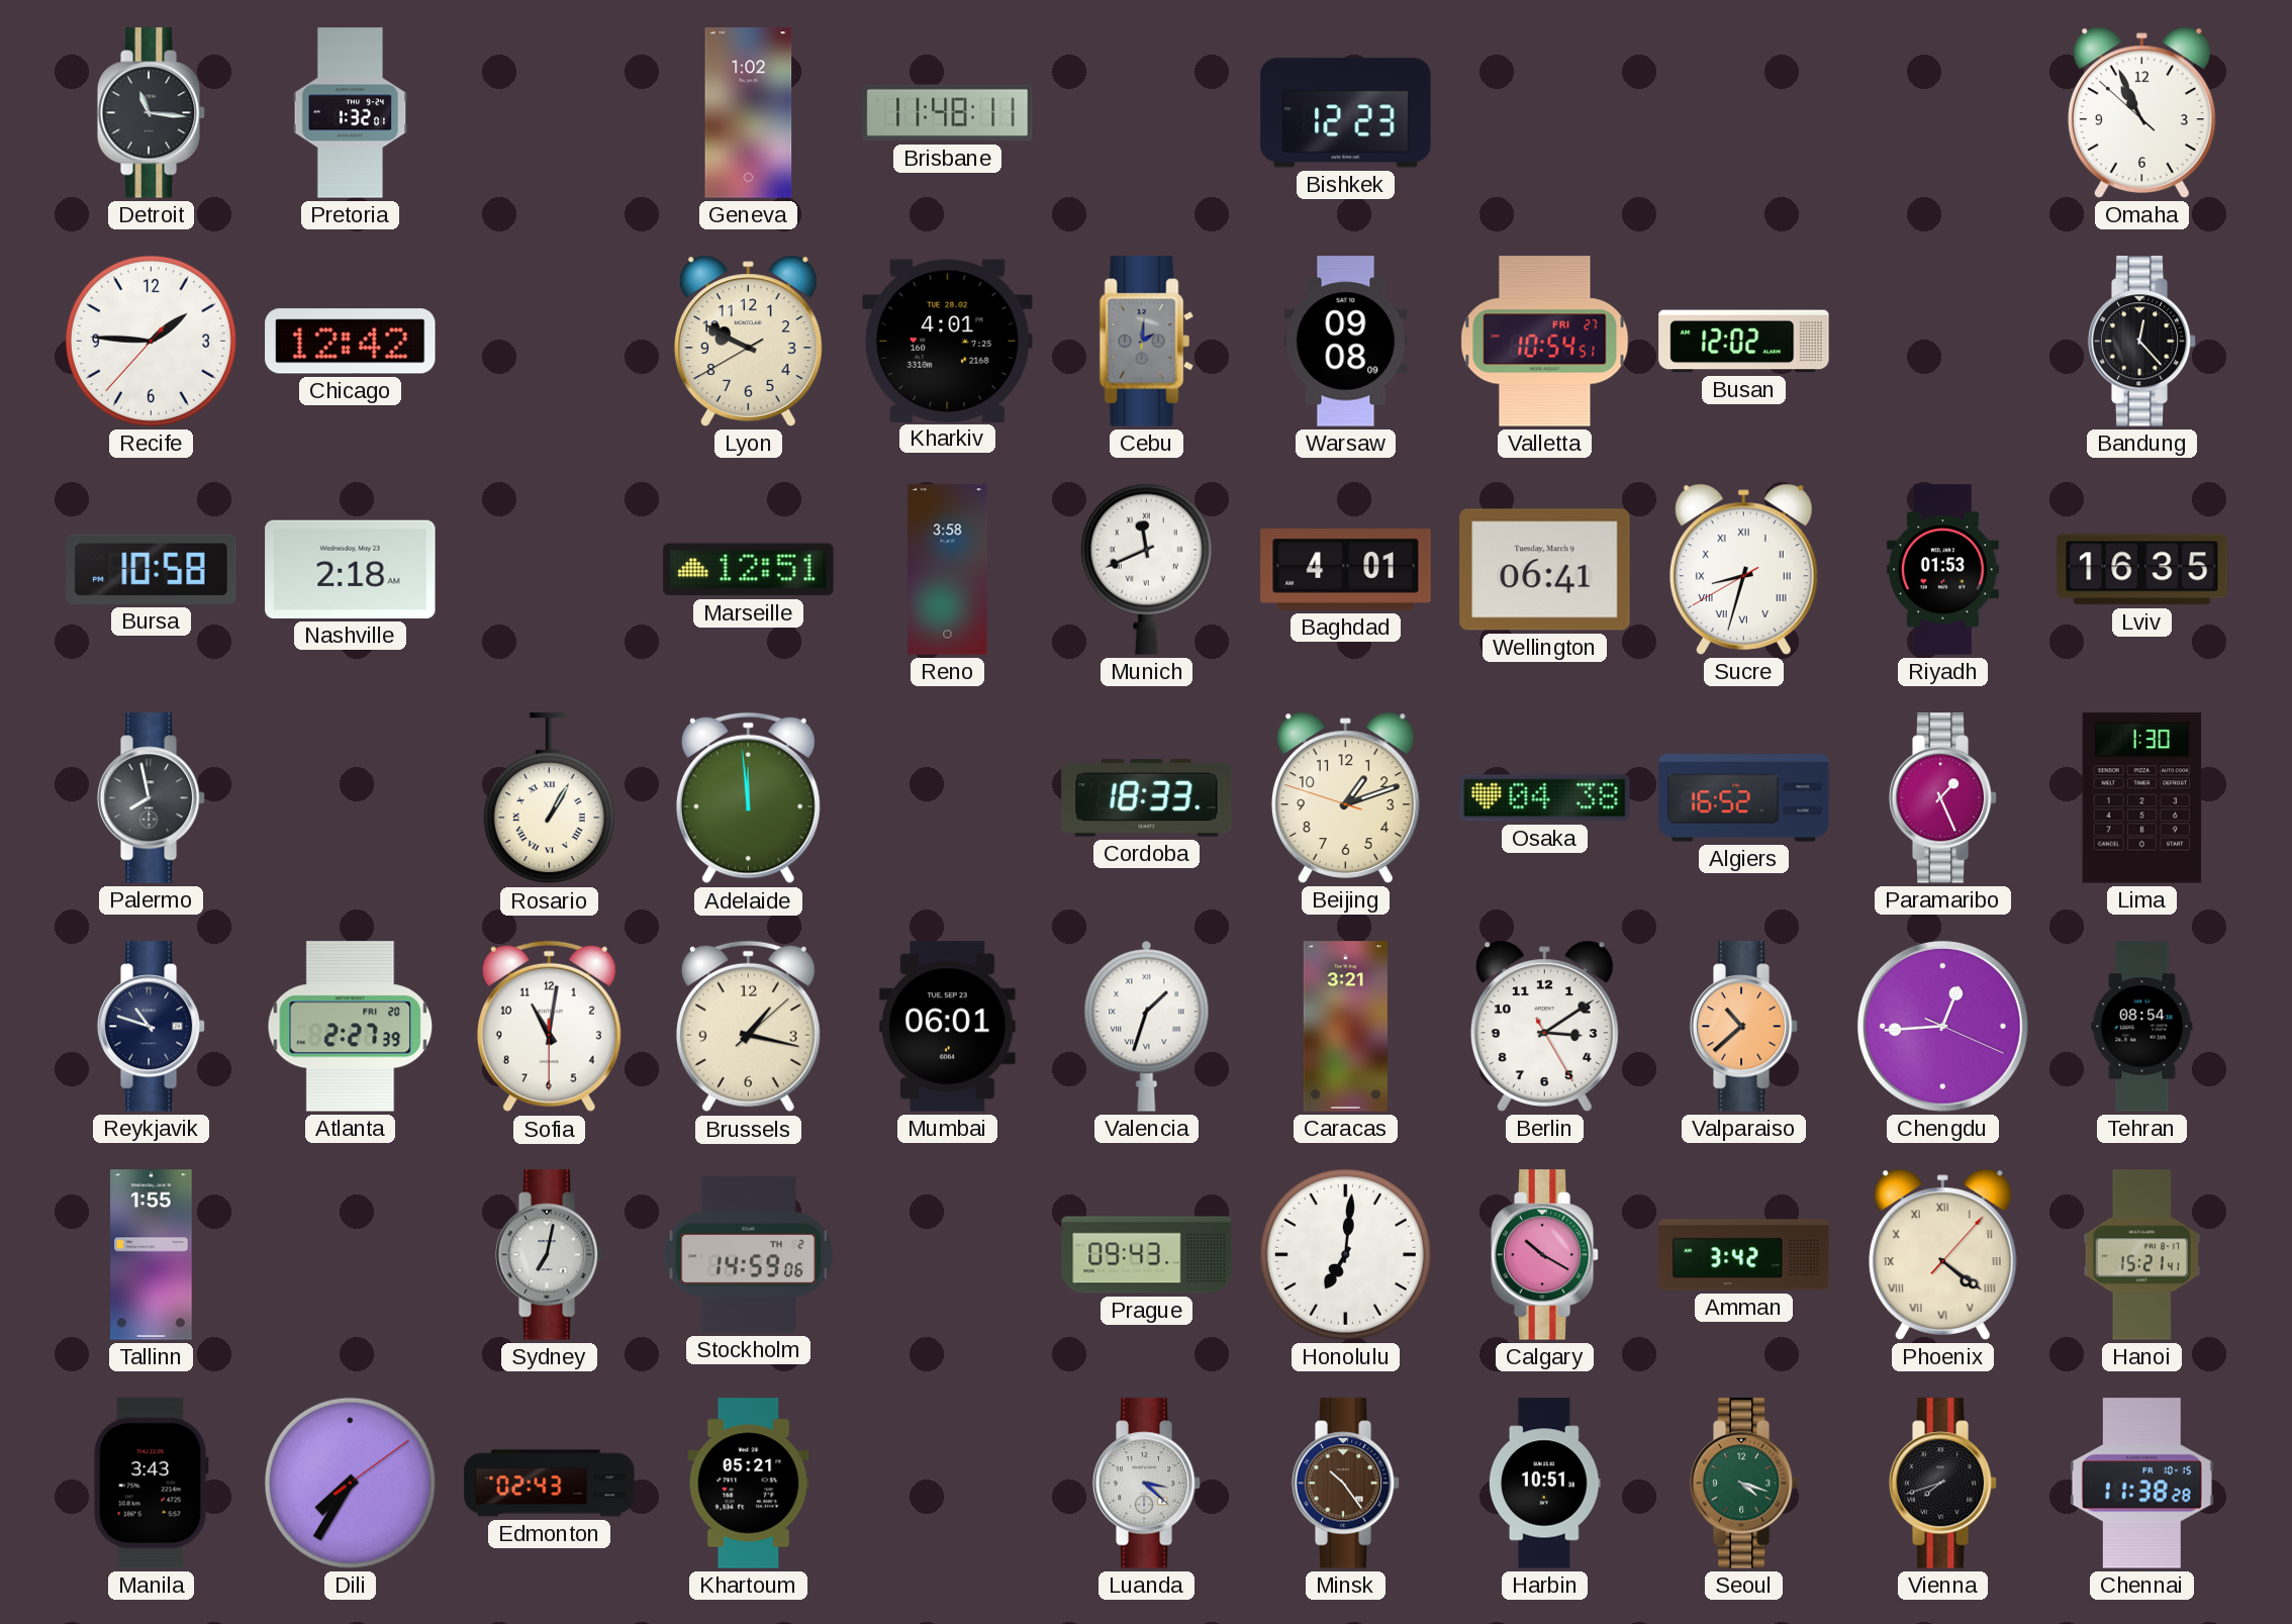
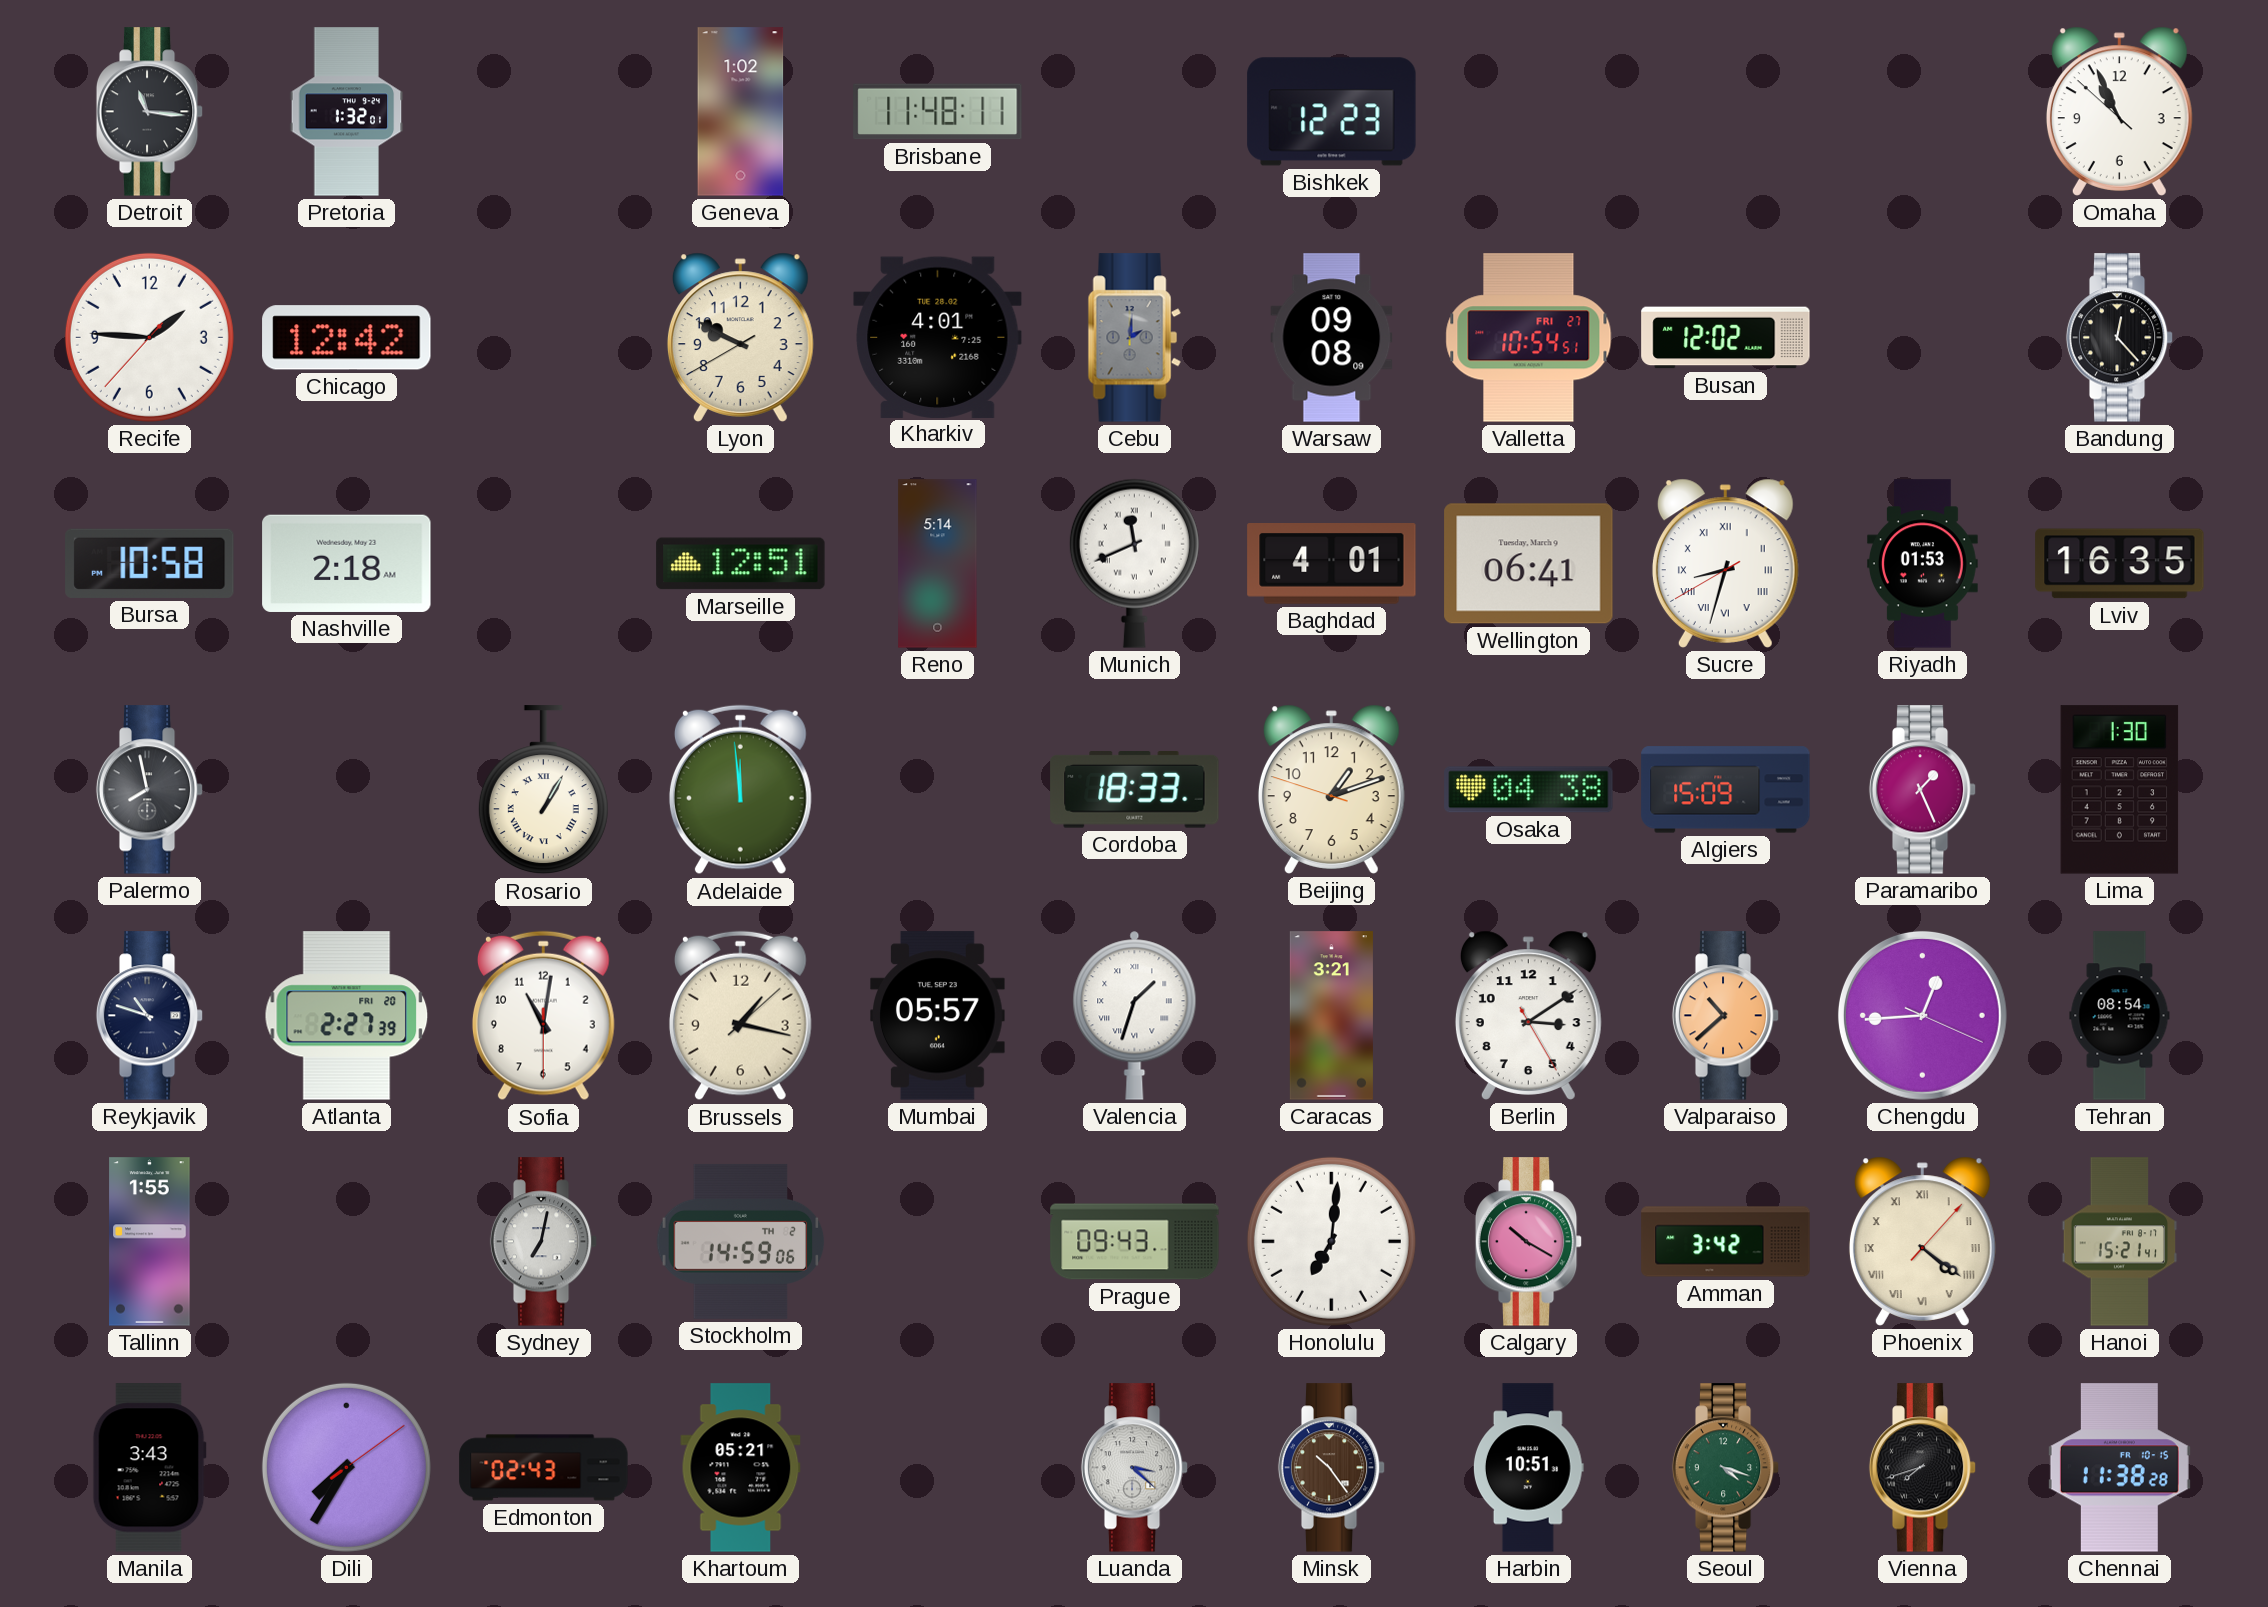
Reno: 3:58 -> 5:14
Algiers: 16:52 -> 15:09
Mumbai: 06:01 -> 05:57
